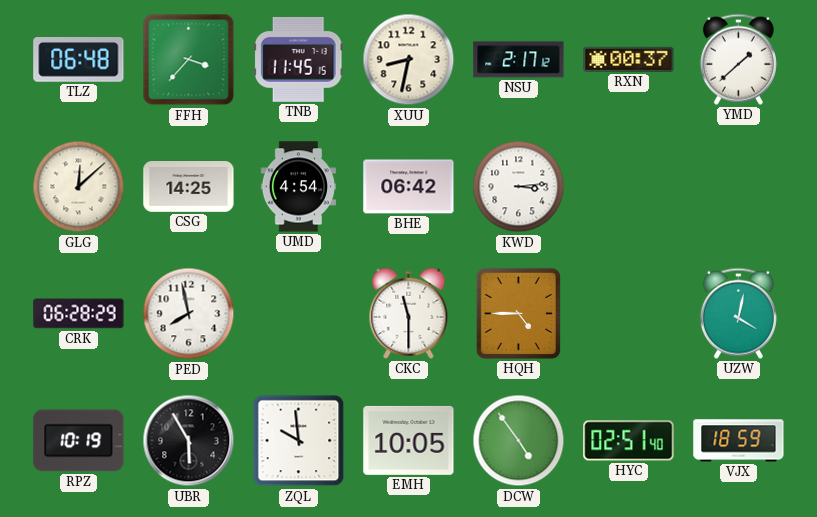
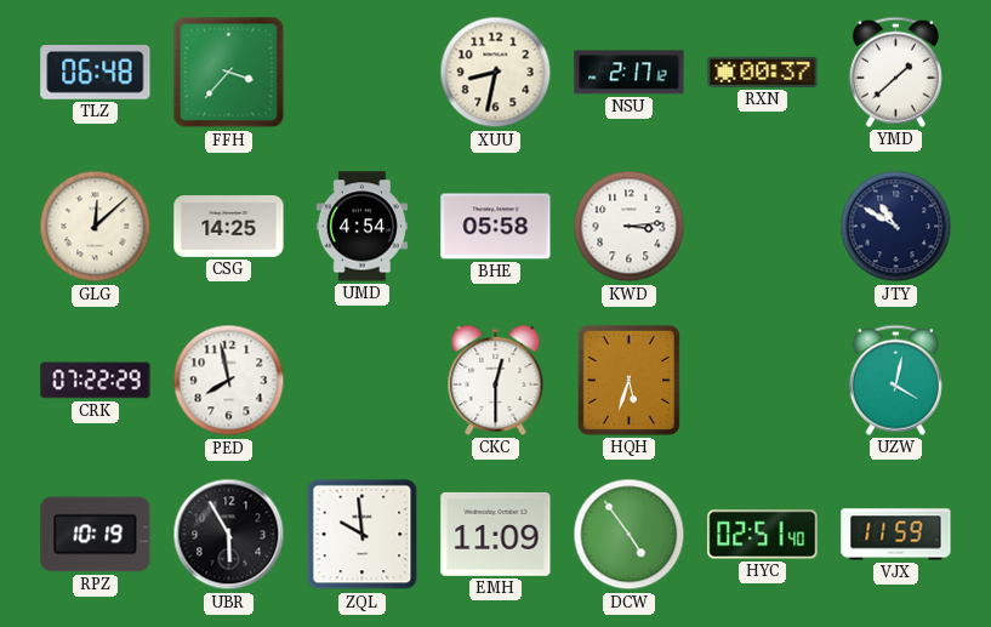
TNB: 11:45 -> none
BHE: 06:42 -> 05:58
JTY: none -> 10:50
CRK: 06:28 -> 07:22
CKC: 11:30 -> 12:30
HQH: 4:45 -> 5:33
EMH: 10:05 -> 11:09
VJX: 18:59 -> 11:59
